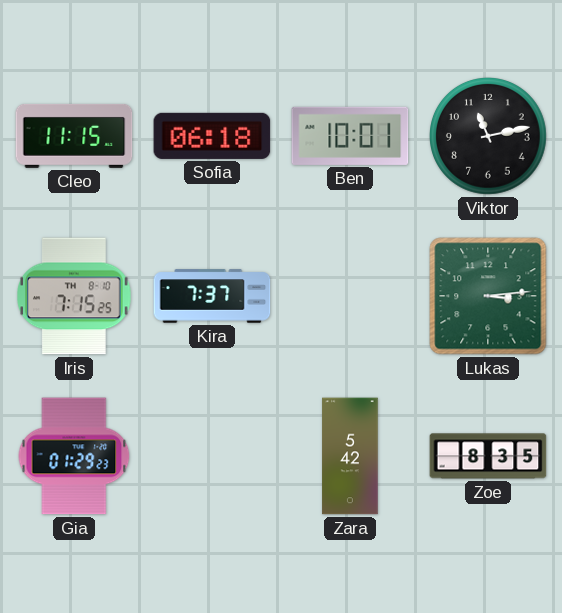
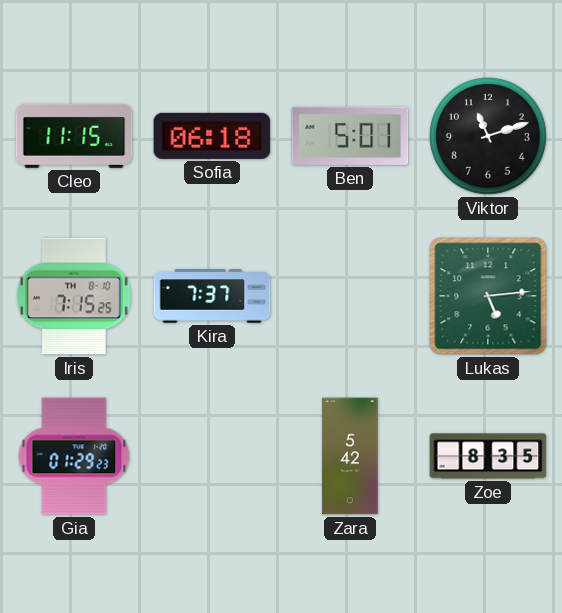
Ben: 10:01 -> 5:01
Viktor: 11:13 -> 11:12
Lukas: 3:14 -> 5:14
